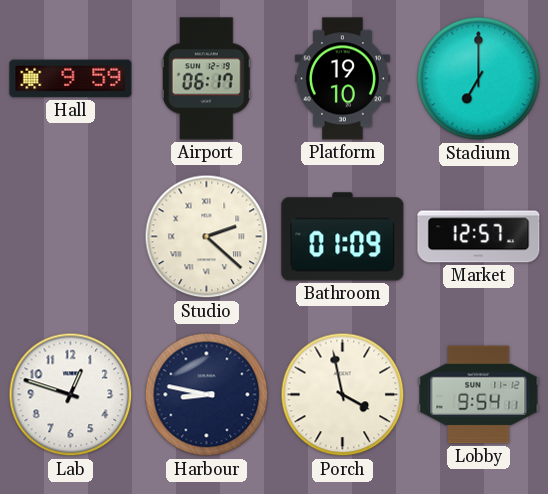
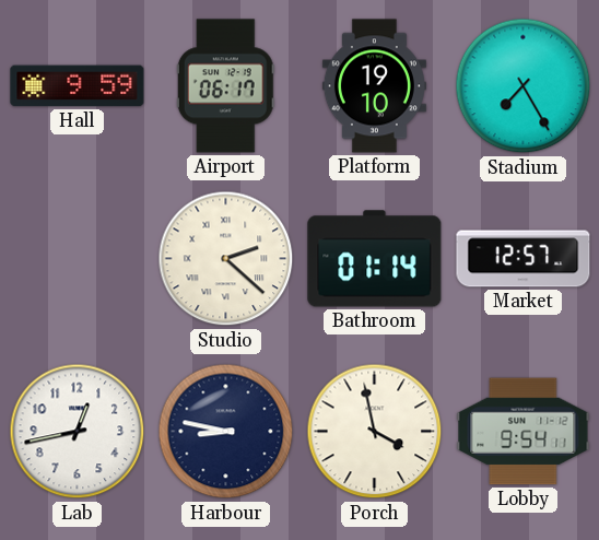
Stadium: 7:00 -> 7:25
Bathroom: 01:09 -> 01:14
Lab: 12:48 -> 12:43
